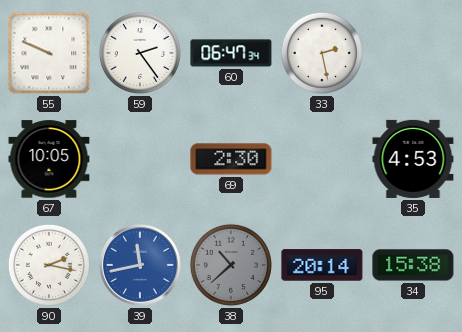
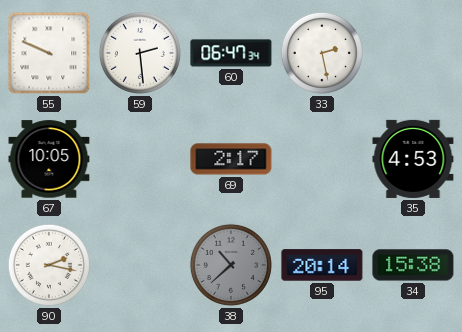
59: 2:24 -> 2:29
69: 2:30 -> 2:17
39: 11:43 -> none
